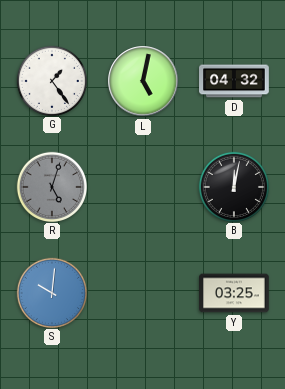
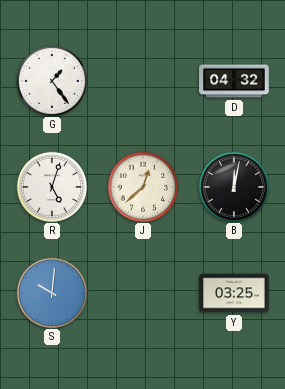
L: 5:02 -> none
R dial: grey -> white
J: none -> 12:38
